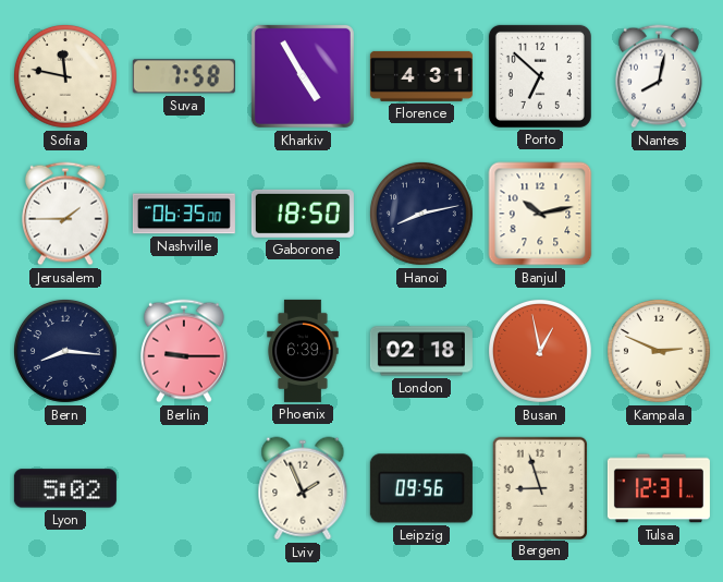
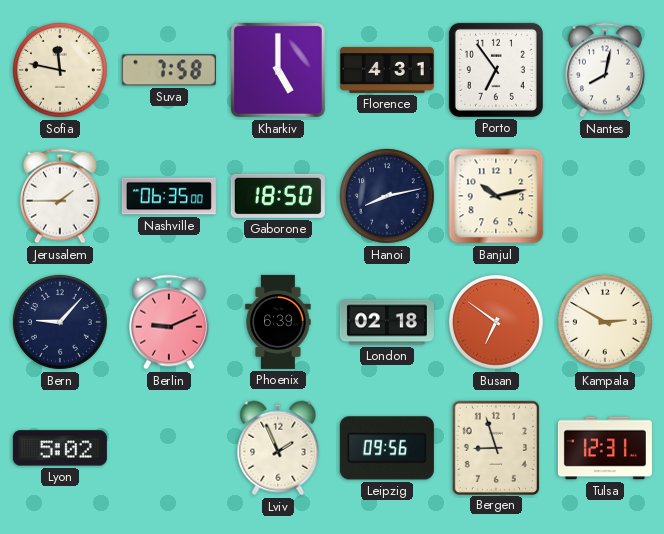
Kharkiv: 4:55 -> 5:00
Porto: 6:52 -> 6:54
Bern: 8:16 -> 9:07
Berlin: 9:15 -> 9:11
Busan: 12:58 -> 6:51
Kampala: 2:49 -> 2:50
